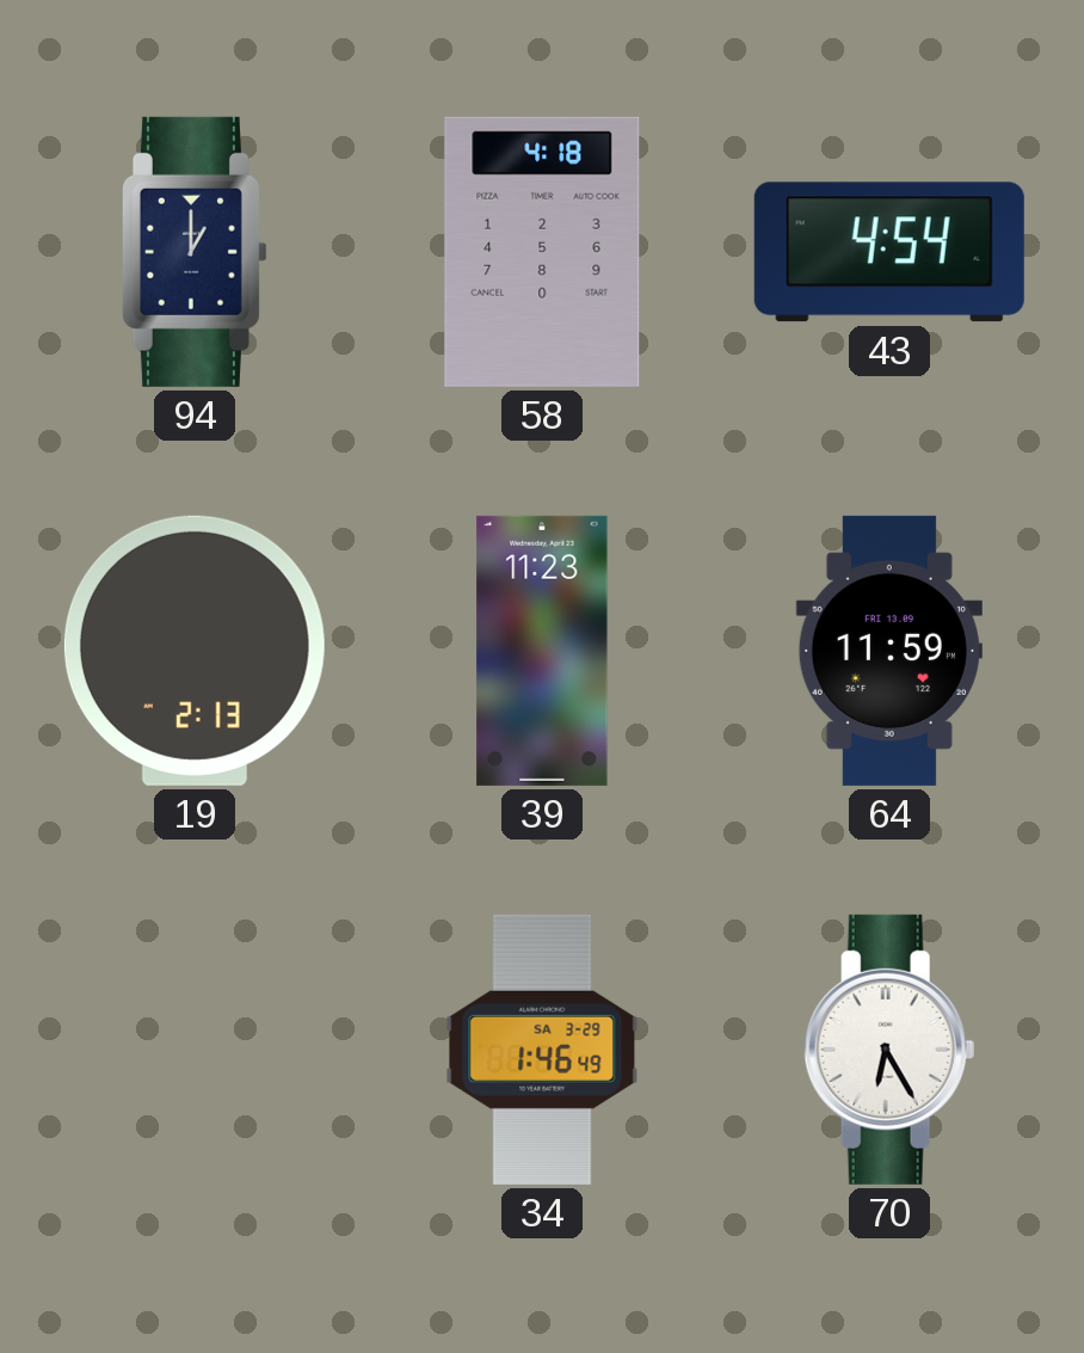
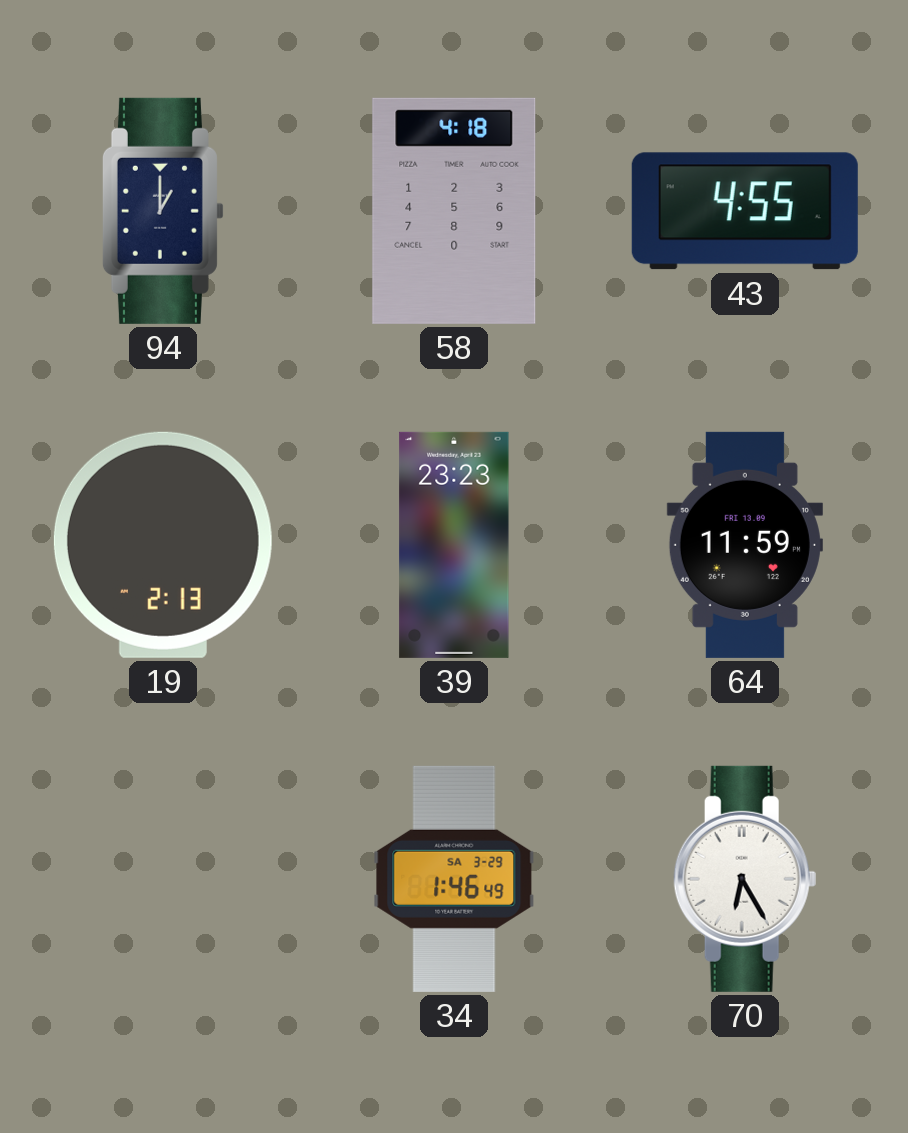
43: 4:54 -> 4:55
39: 11:23 -> 23:23
